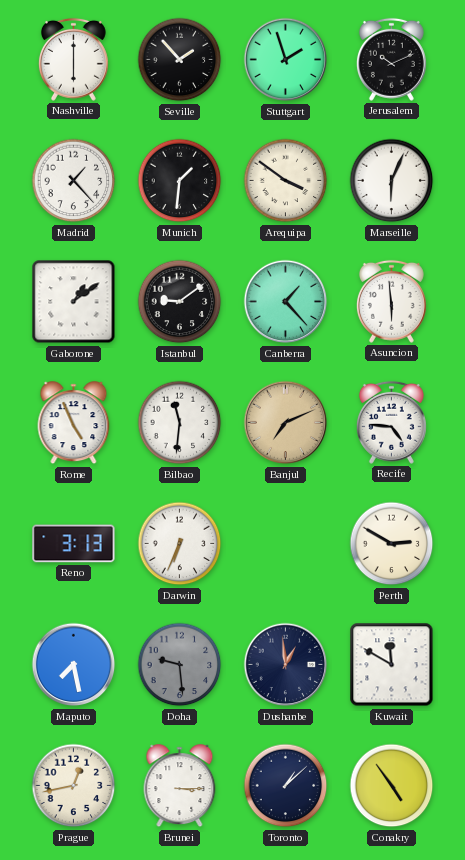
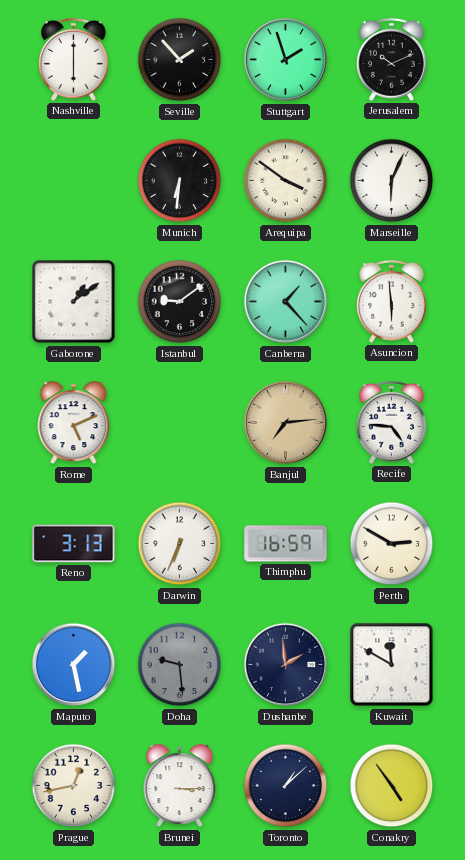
Madrid: 1:23 -> none
Munich: 1:31 -> 6:31
Rome: 4:56 -> 5:11
Bilbao: 11:31 -> none
Banjul: 7:11 -> 7:14
Thimphu: none -> 16:59
Maputo: 7:28 -> 1:28
Dushanbe: 12:59 -> 1:59
